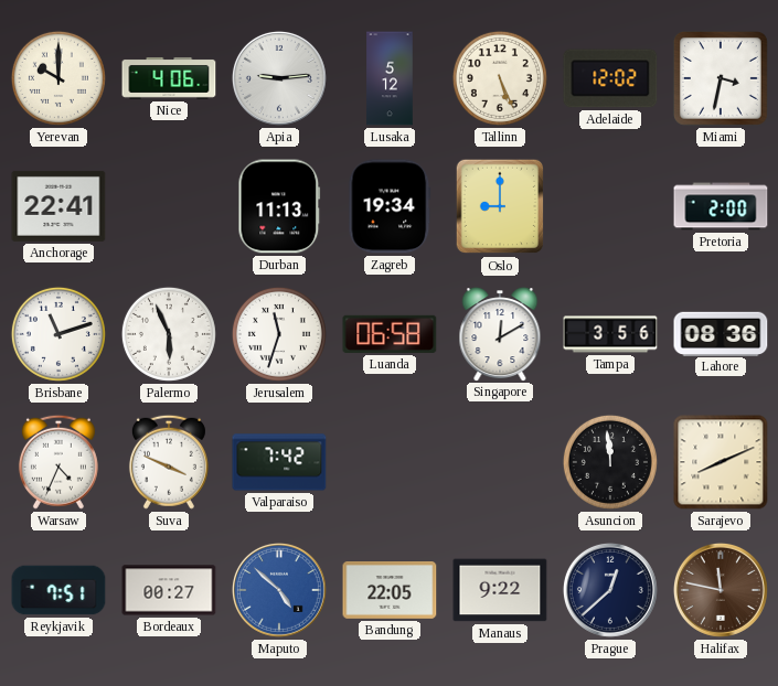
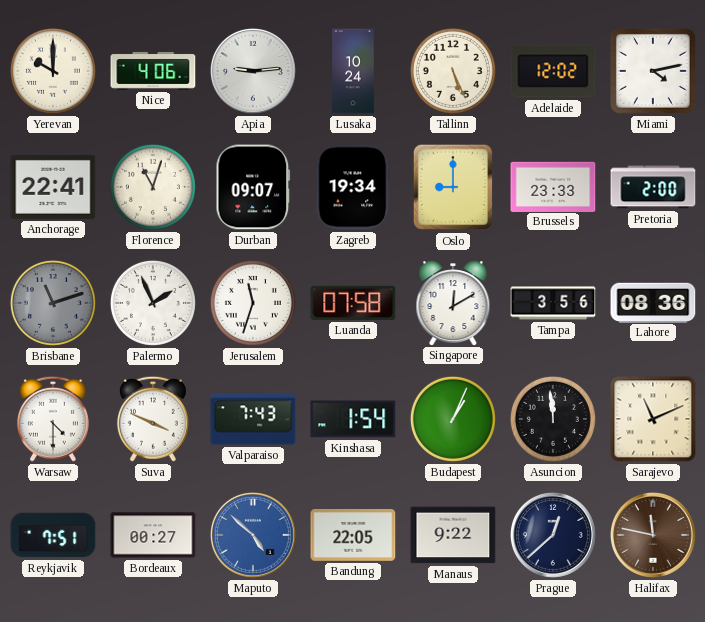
Lusaka: 5:12 -> 10:24
Miami: 3:32 -> 4:13
Florence: none -> 11:03
Durban: 11:13 -> 09:07
Brussels: none -> 23:33
Brisbane dial: white -> grey
Palermo: 5:56 -> 1:56
Luanda: 06:58 -> 07:58
Warsaw: 4:34 -> 4:30
Valparaiso: 7:42 -> 7:43
Kinshasa: none -> 1:54
Budapest: none -> 1:04
Sarajevo: 8:11 -> 11:11
